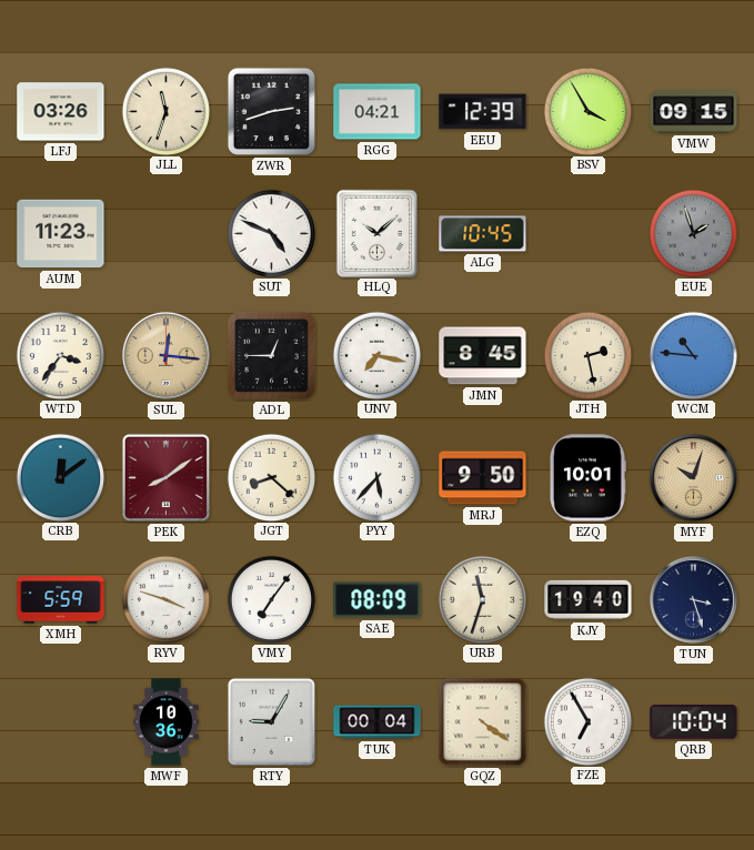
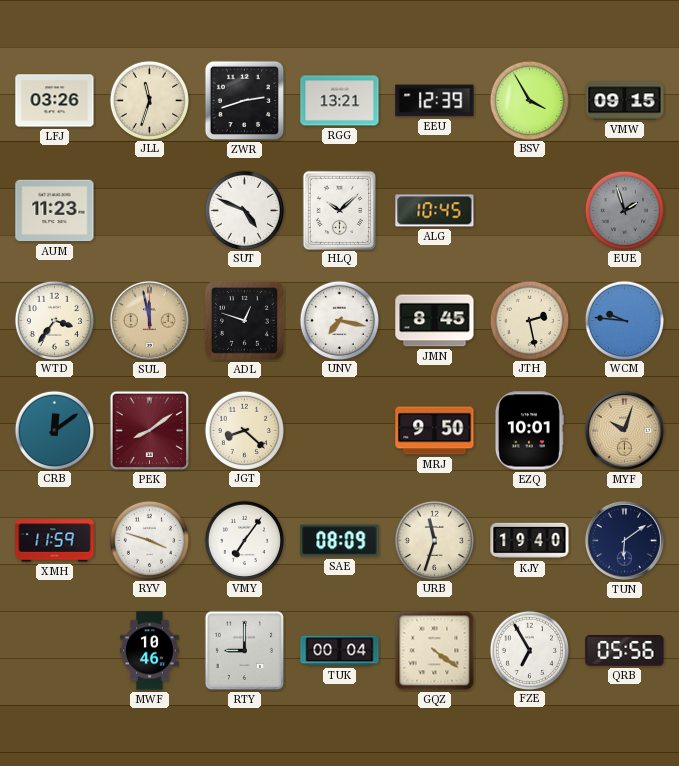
RGG: 04:21 -> 13:21
SUL: 12:16 -> 11:58
ADL: 12:45 -> 12:48
WCM: 10:46 -> 9:46
PYY: 5:37 -> none
XMH: 5:59 -> 11:59
TUN: 3:27 -> 6:09
MWF: 10:36 -> 10:46
RTY: 9:05 -> 9:00
QRB: 10:04 -> 05:56
